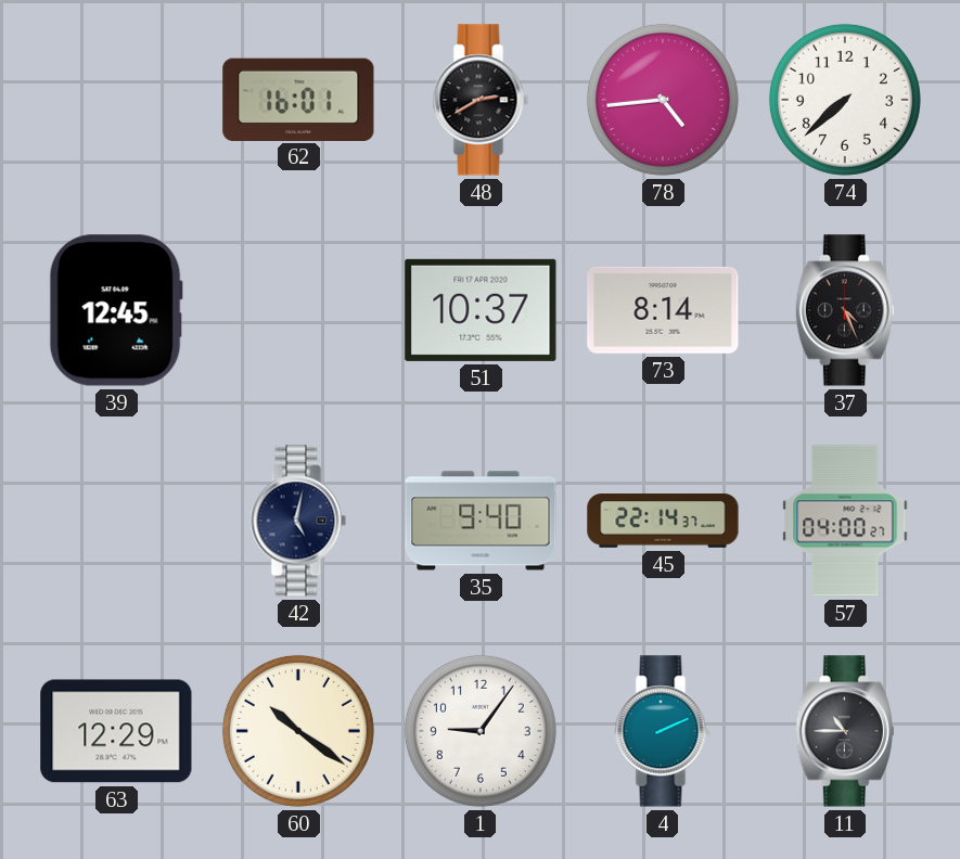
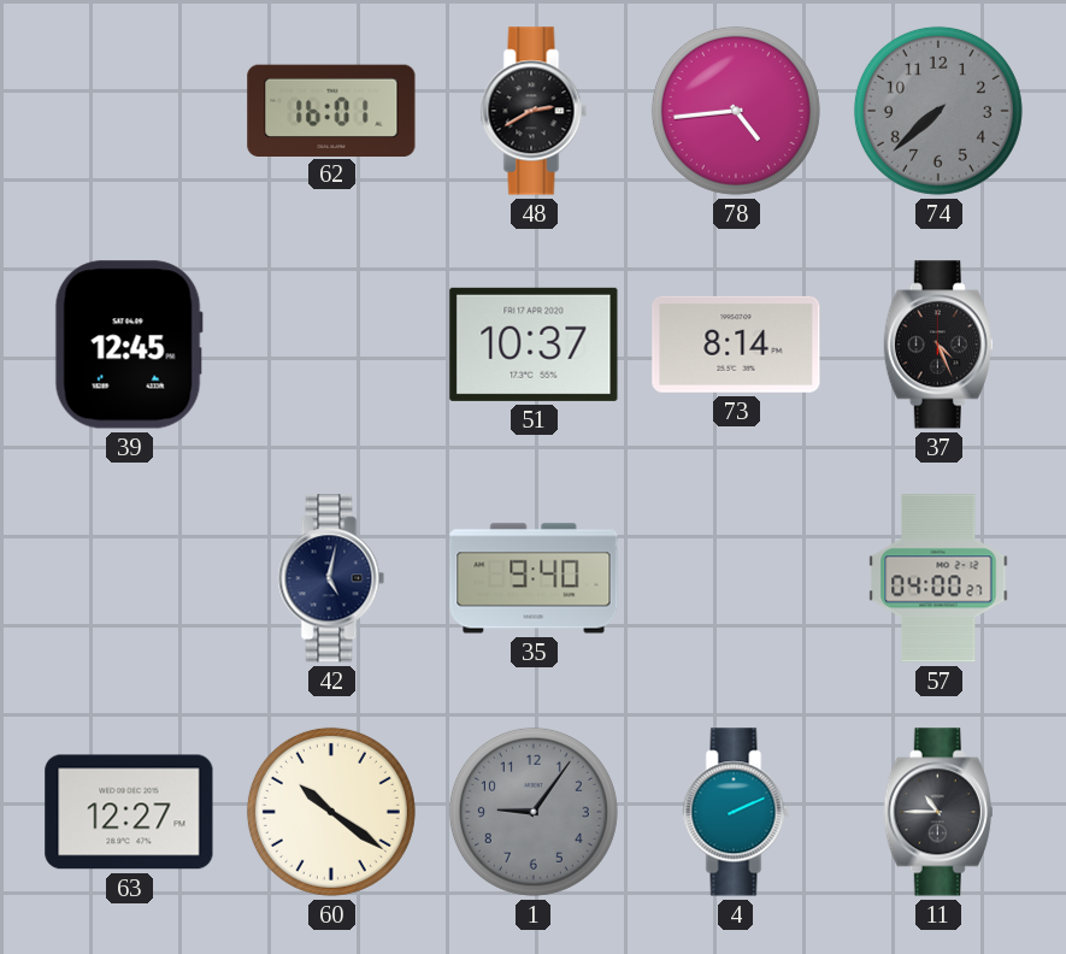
74 dial: white -> grey
45: 22:14 -> none
63: 12:29 -> 12:27
1 dial: white -> grey
